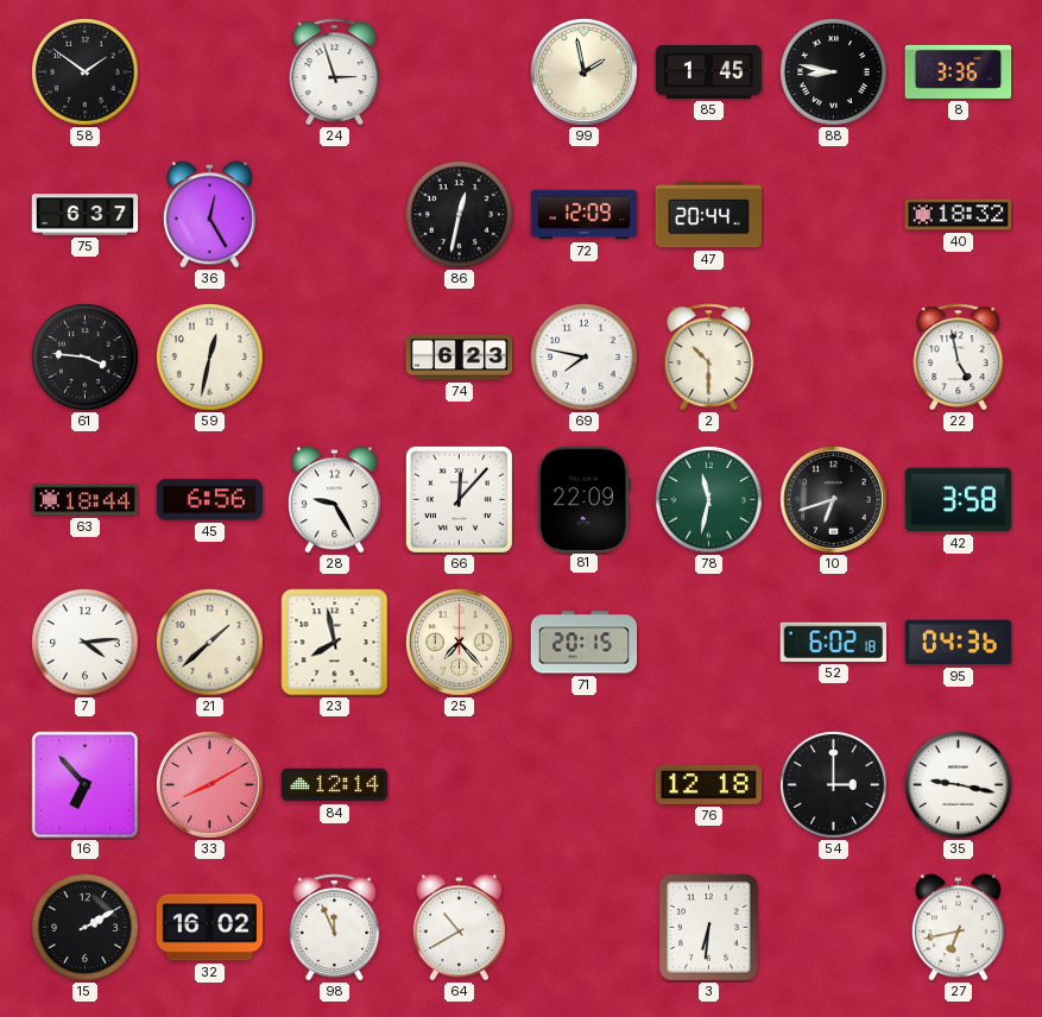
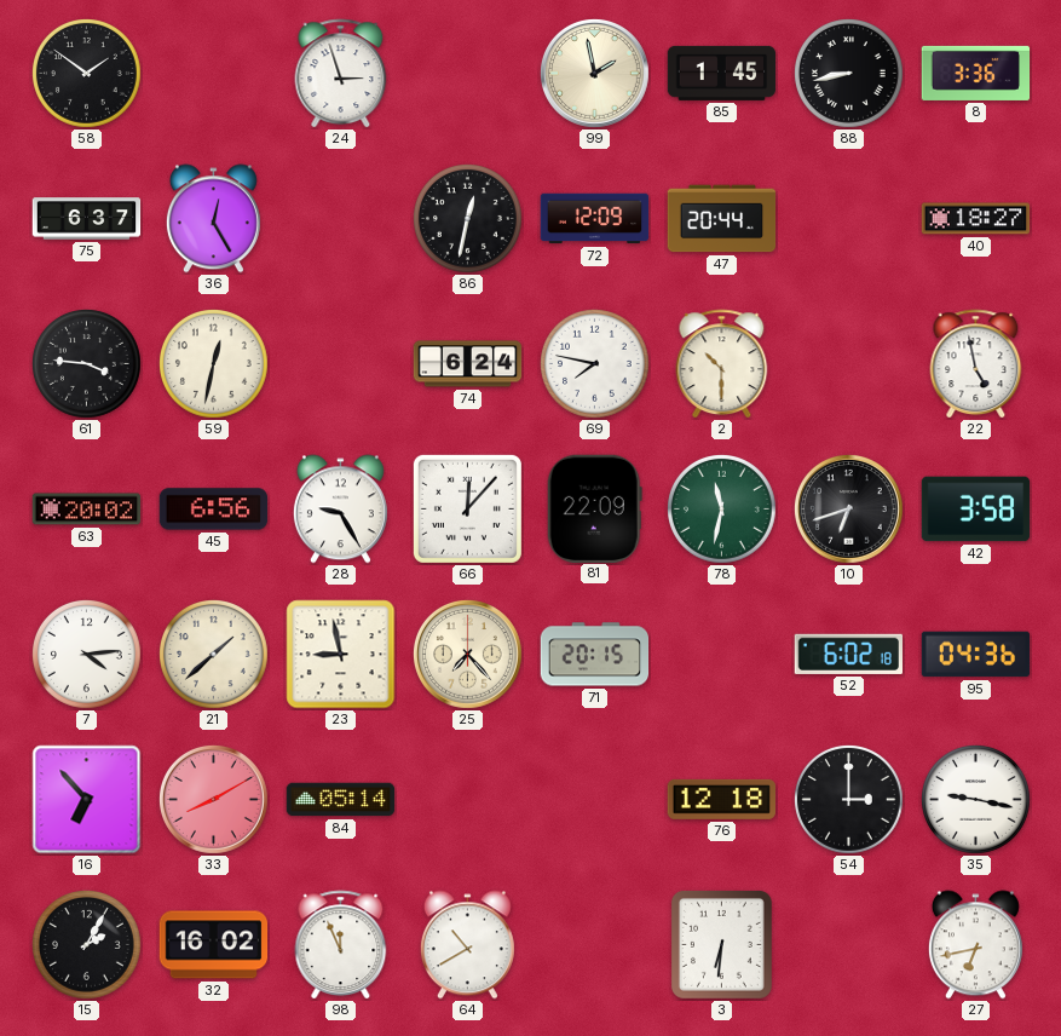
88: 8:47 -> 8:43
40: 18:32 -> 18:27
74: 6:23 -> 6:24
63: 18:44 -> 20:02
23: 7:58 -> 8:58
84: 12:14 -> 05:14
15: 2:10 -> 2:05
